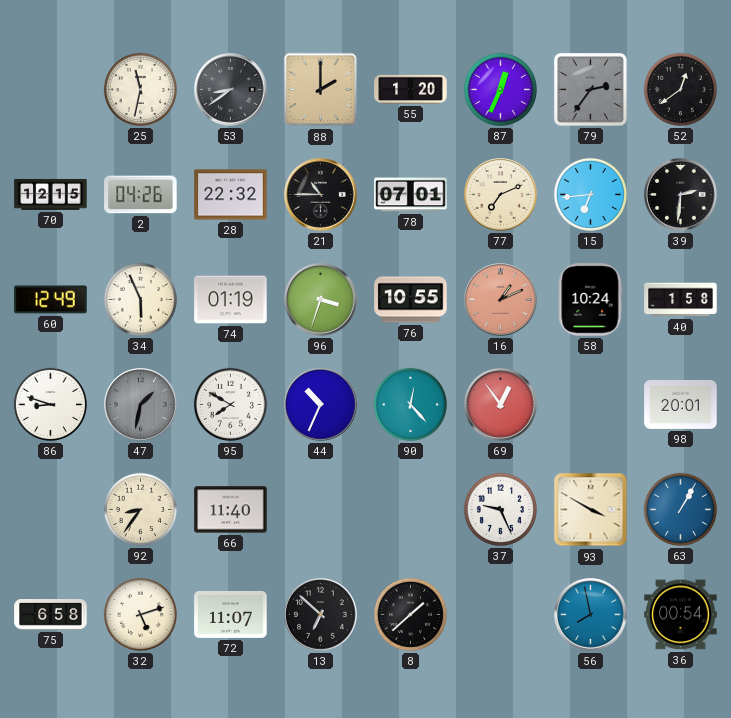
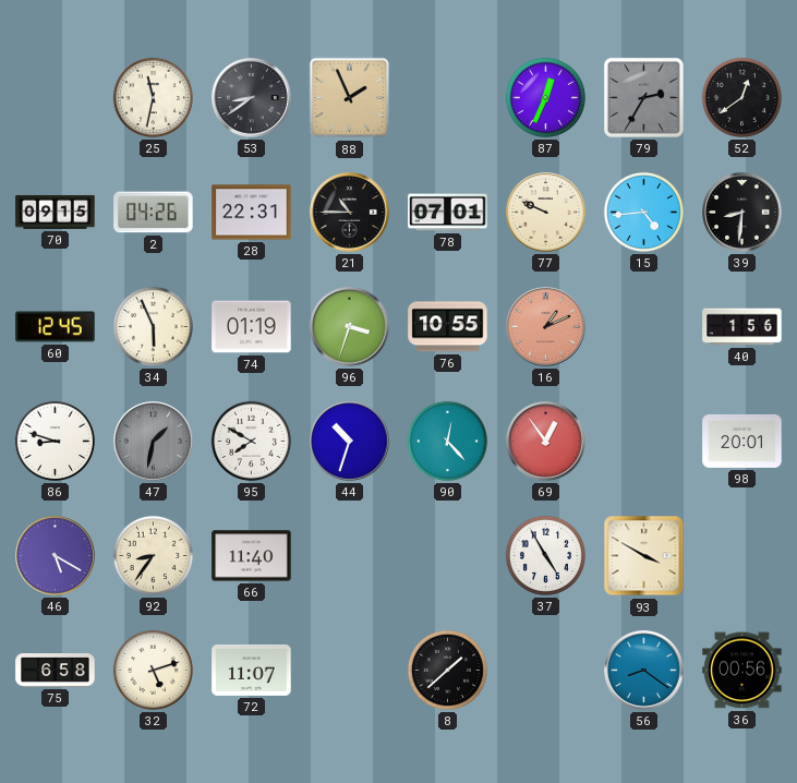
88: 2:00 -> 1:56
55: 1:20 -> none
79: 2:36 -> 2:35
70: 12:15 -> 09:15
28: 22:32 -> 22:31
77: 7:11 -> 9:49
15: 6:44 -> 4:44
39: 2:31 -> 8:31
60: 12:49 -> 12:45
58: 10:24 -> none
40: 1:58 -> 1:56
44: 10:34 -> 10:33
46: none -> 5:20
37: 9:26 -> 4:55
63: 1:05 -> none
13: 6:52 -> none
56: 7:58 -> 8:21
36: 00:54 -> 00:56
